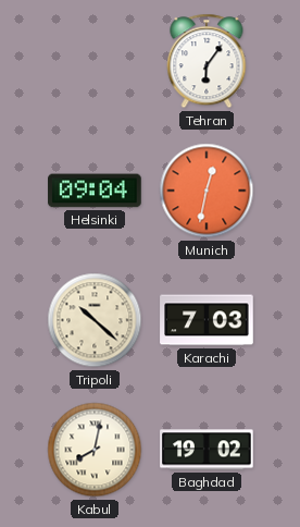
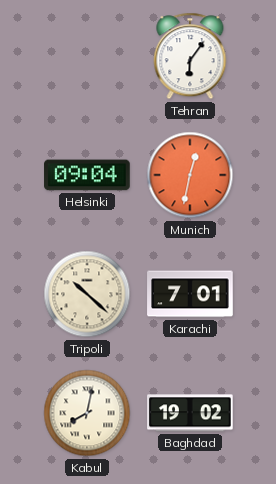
Karachi: 7:03 -> 7:01
